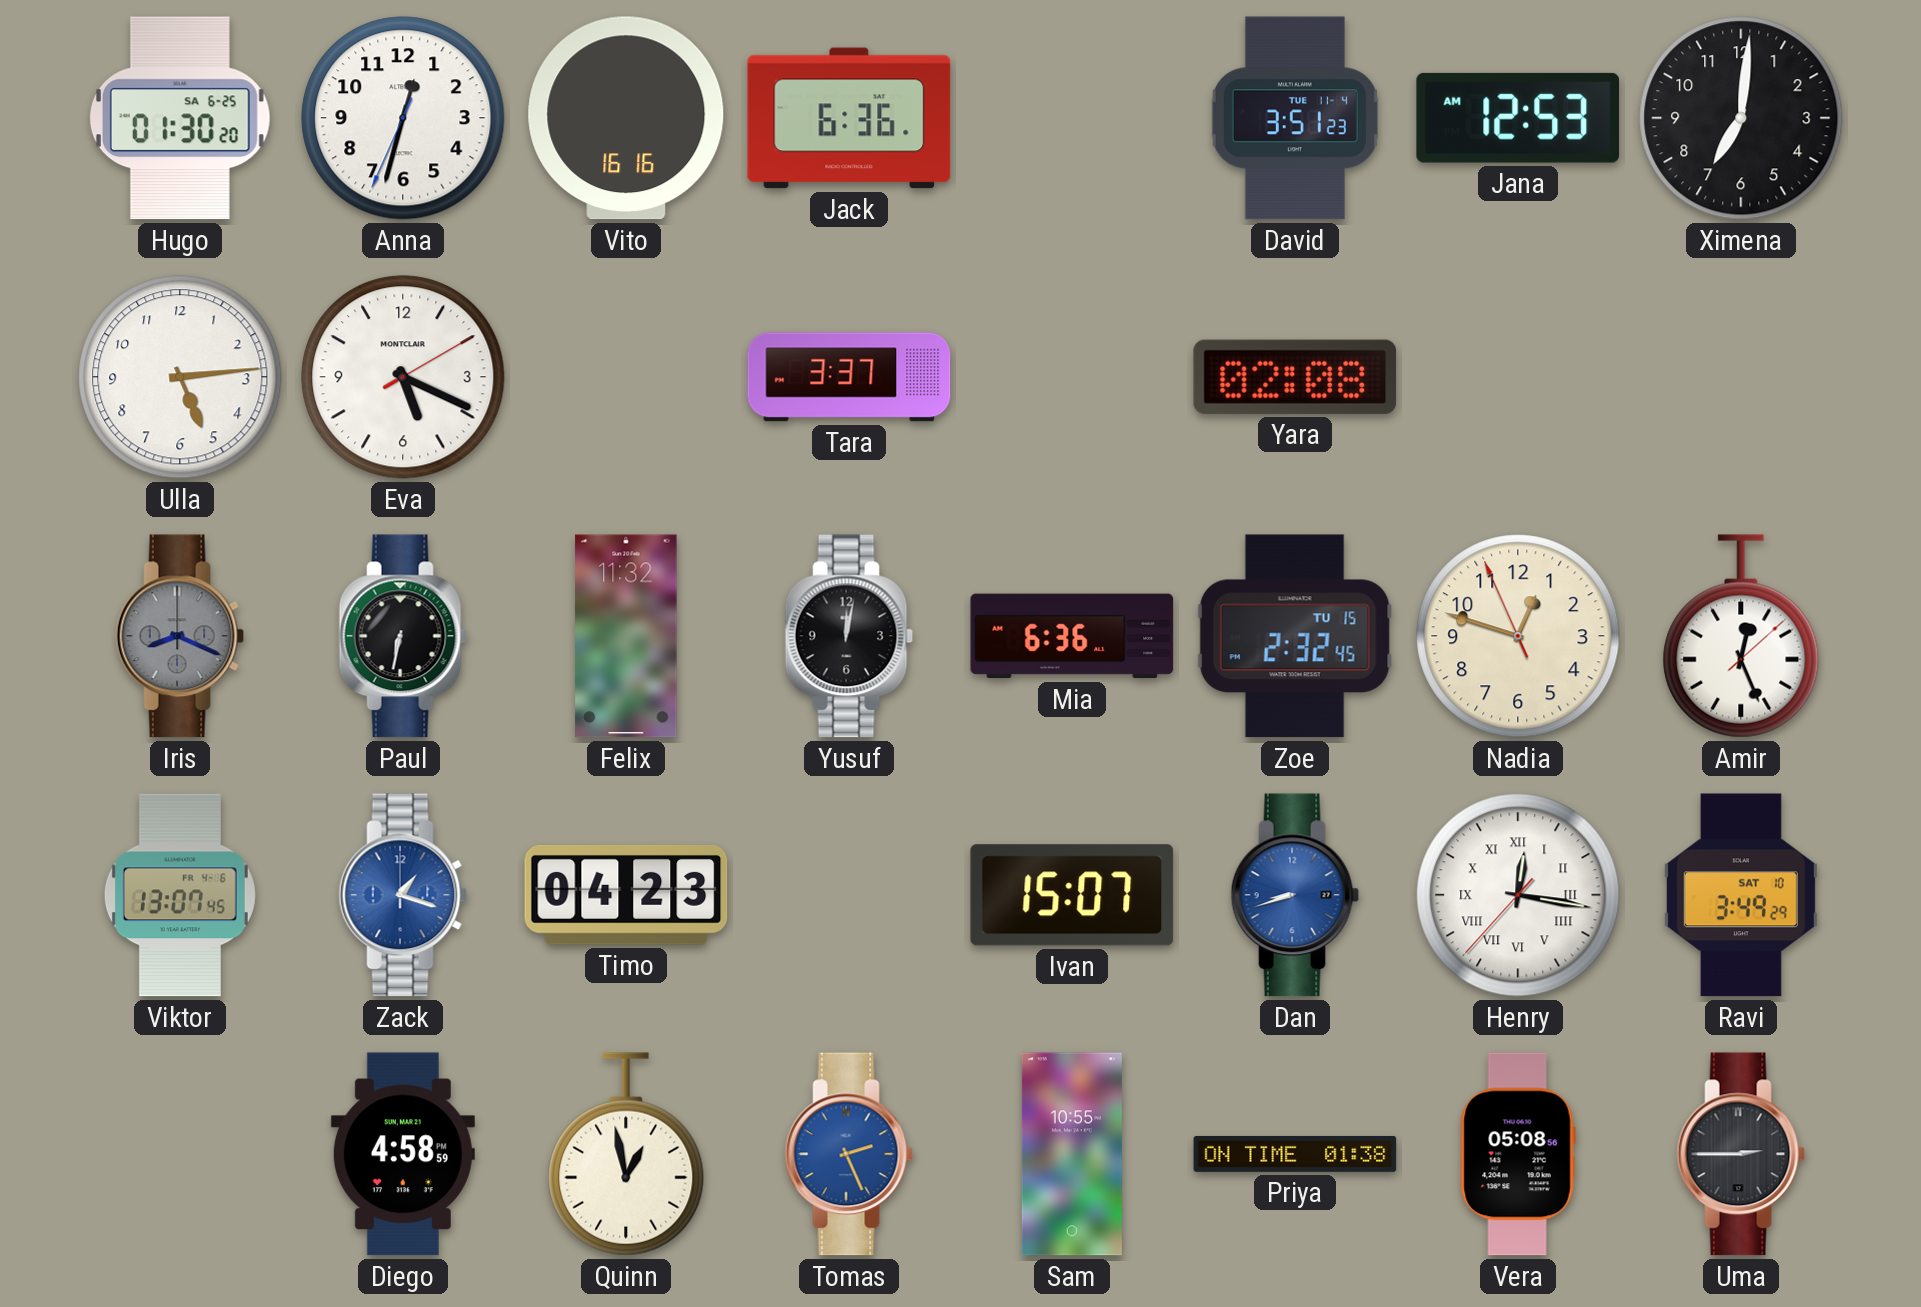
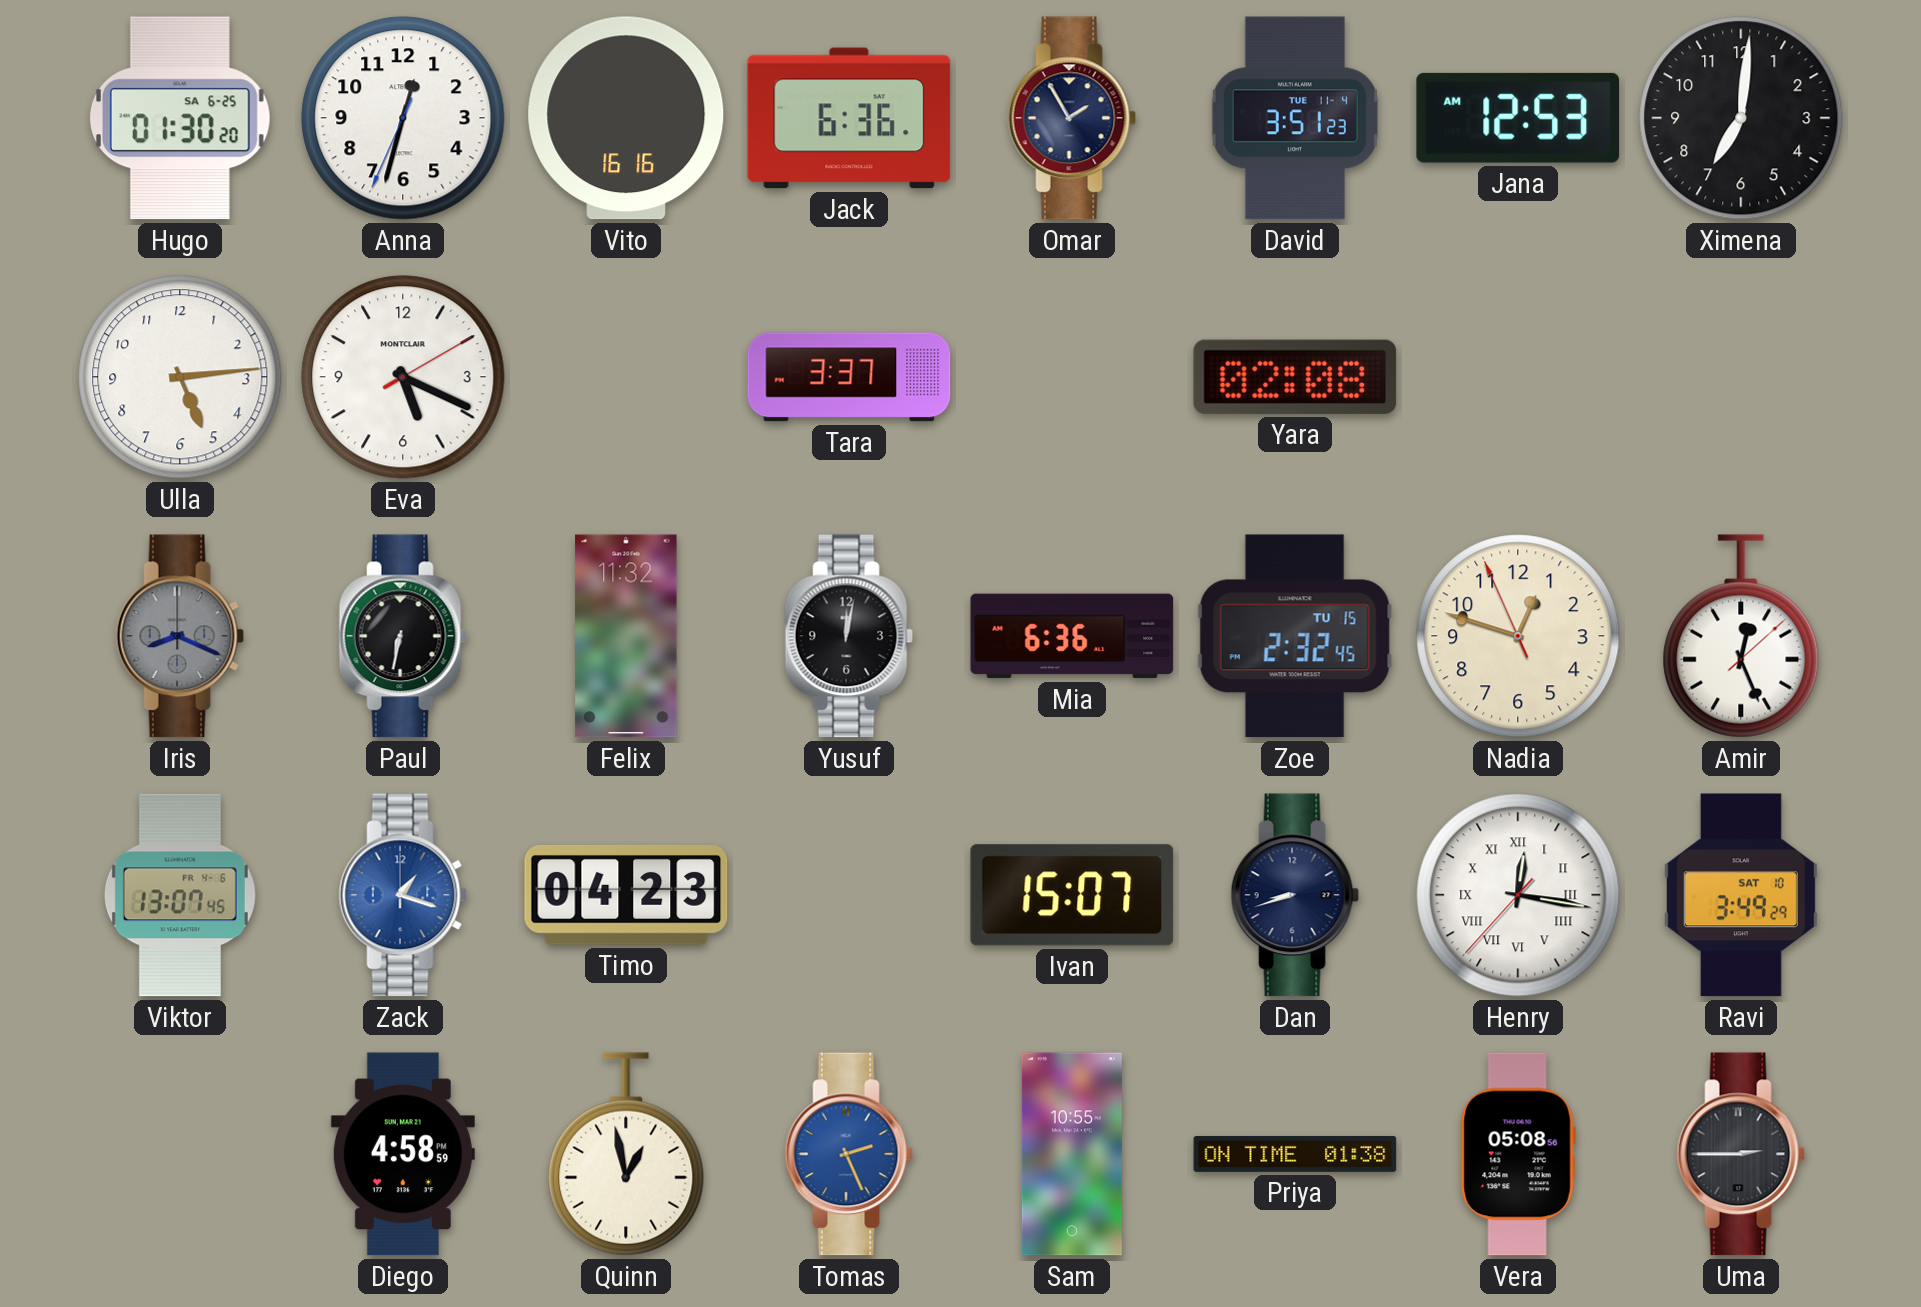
Omar: none -> 1:55
Dan dial: blue -> navy
